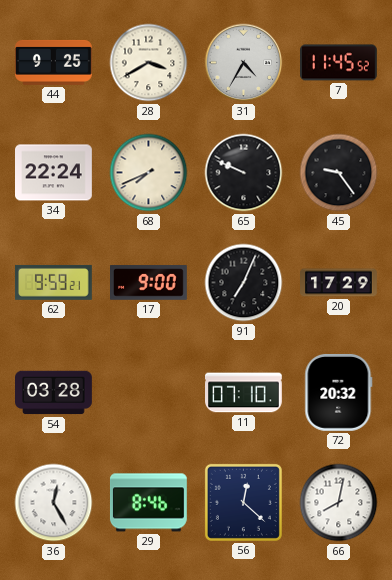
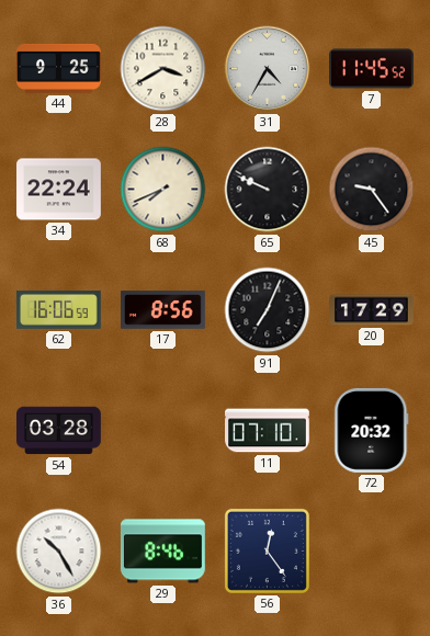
62: 9:59 -> 16:06
17: 9:00 -> 8:56
36: 12:25 -> 10:25
56: 12:22 -> 12:24
66: 8:02 -> none
